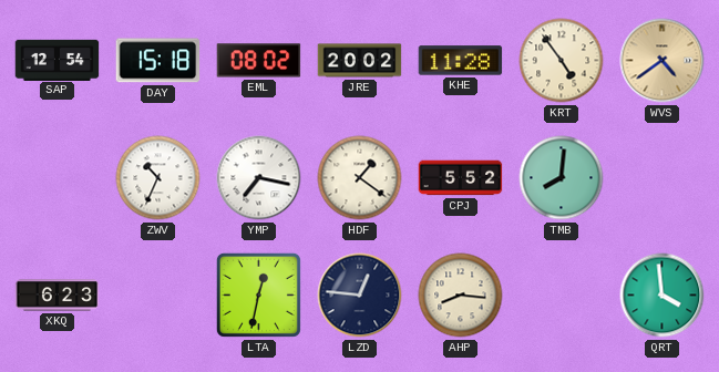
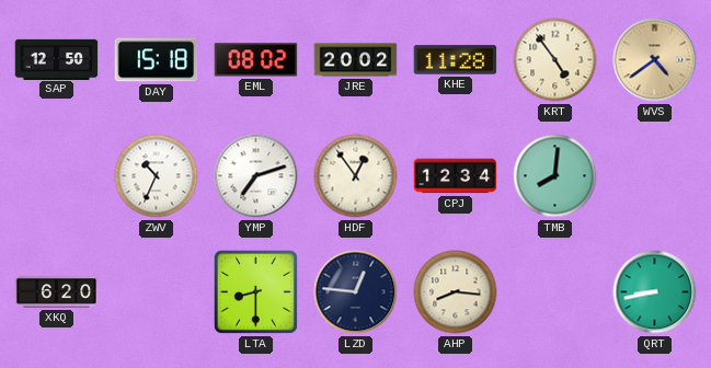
SAP: 12:54 -> 12:50
YMP: 7:17 -> 7:12
HDF: 1:21 -> 12:54
CPJ: 5:52 -> 12:34
XKQ: 6:23 -> 6:20
LTA: 12:32 -> 8:30
QRT: 3:59 -> 8:43
